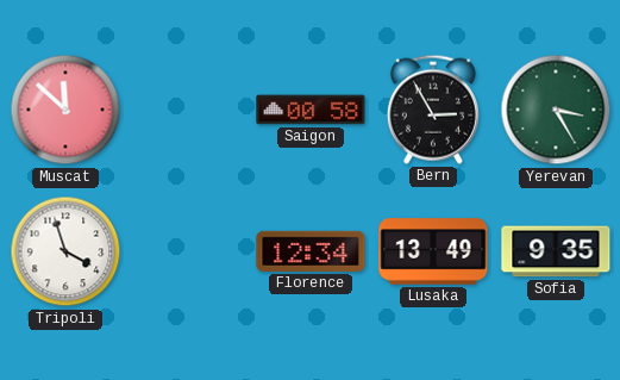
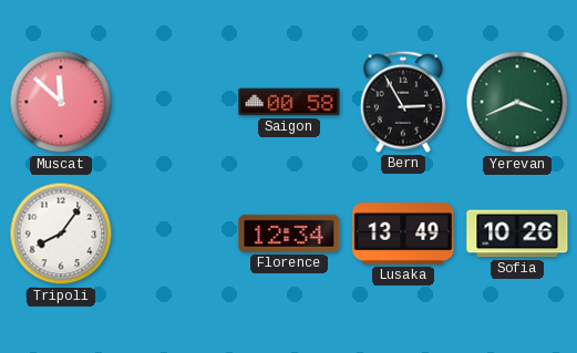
Yerevan: 3:25 -> 3:41
Tripoli: 3:57 -> 8:06
Sofia: 9:35 -> 10:26
